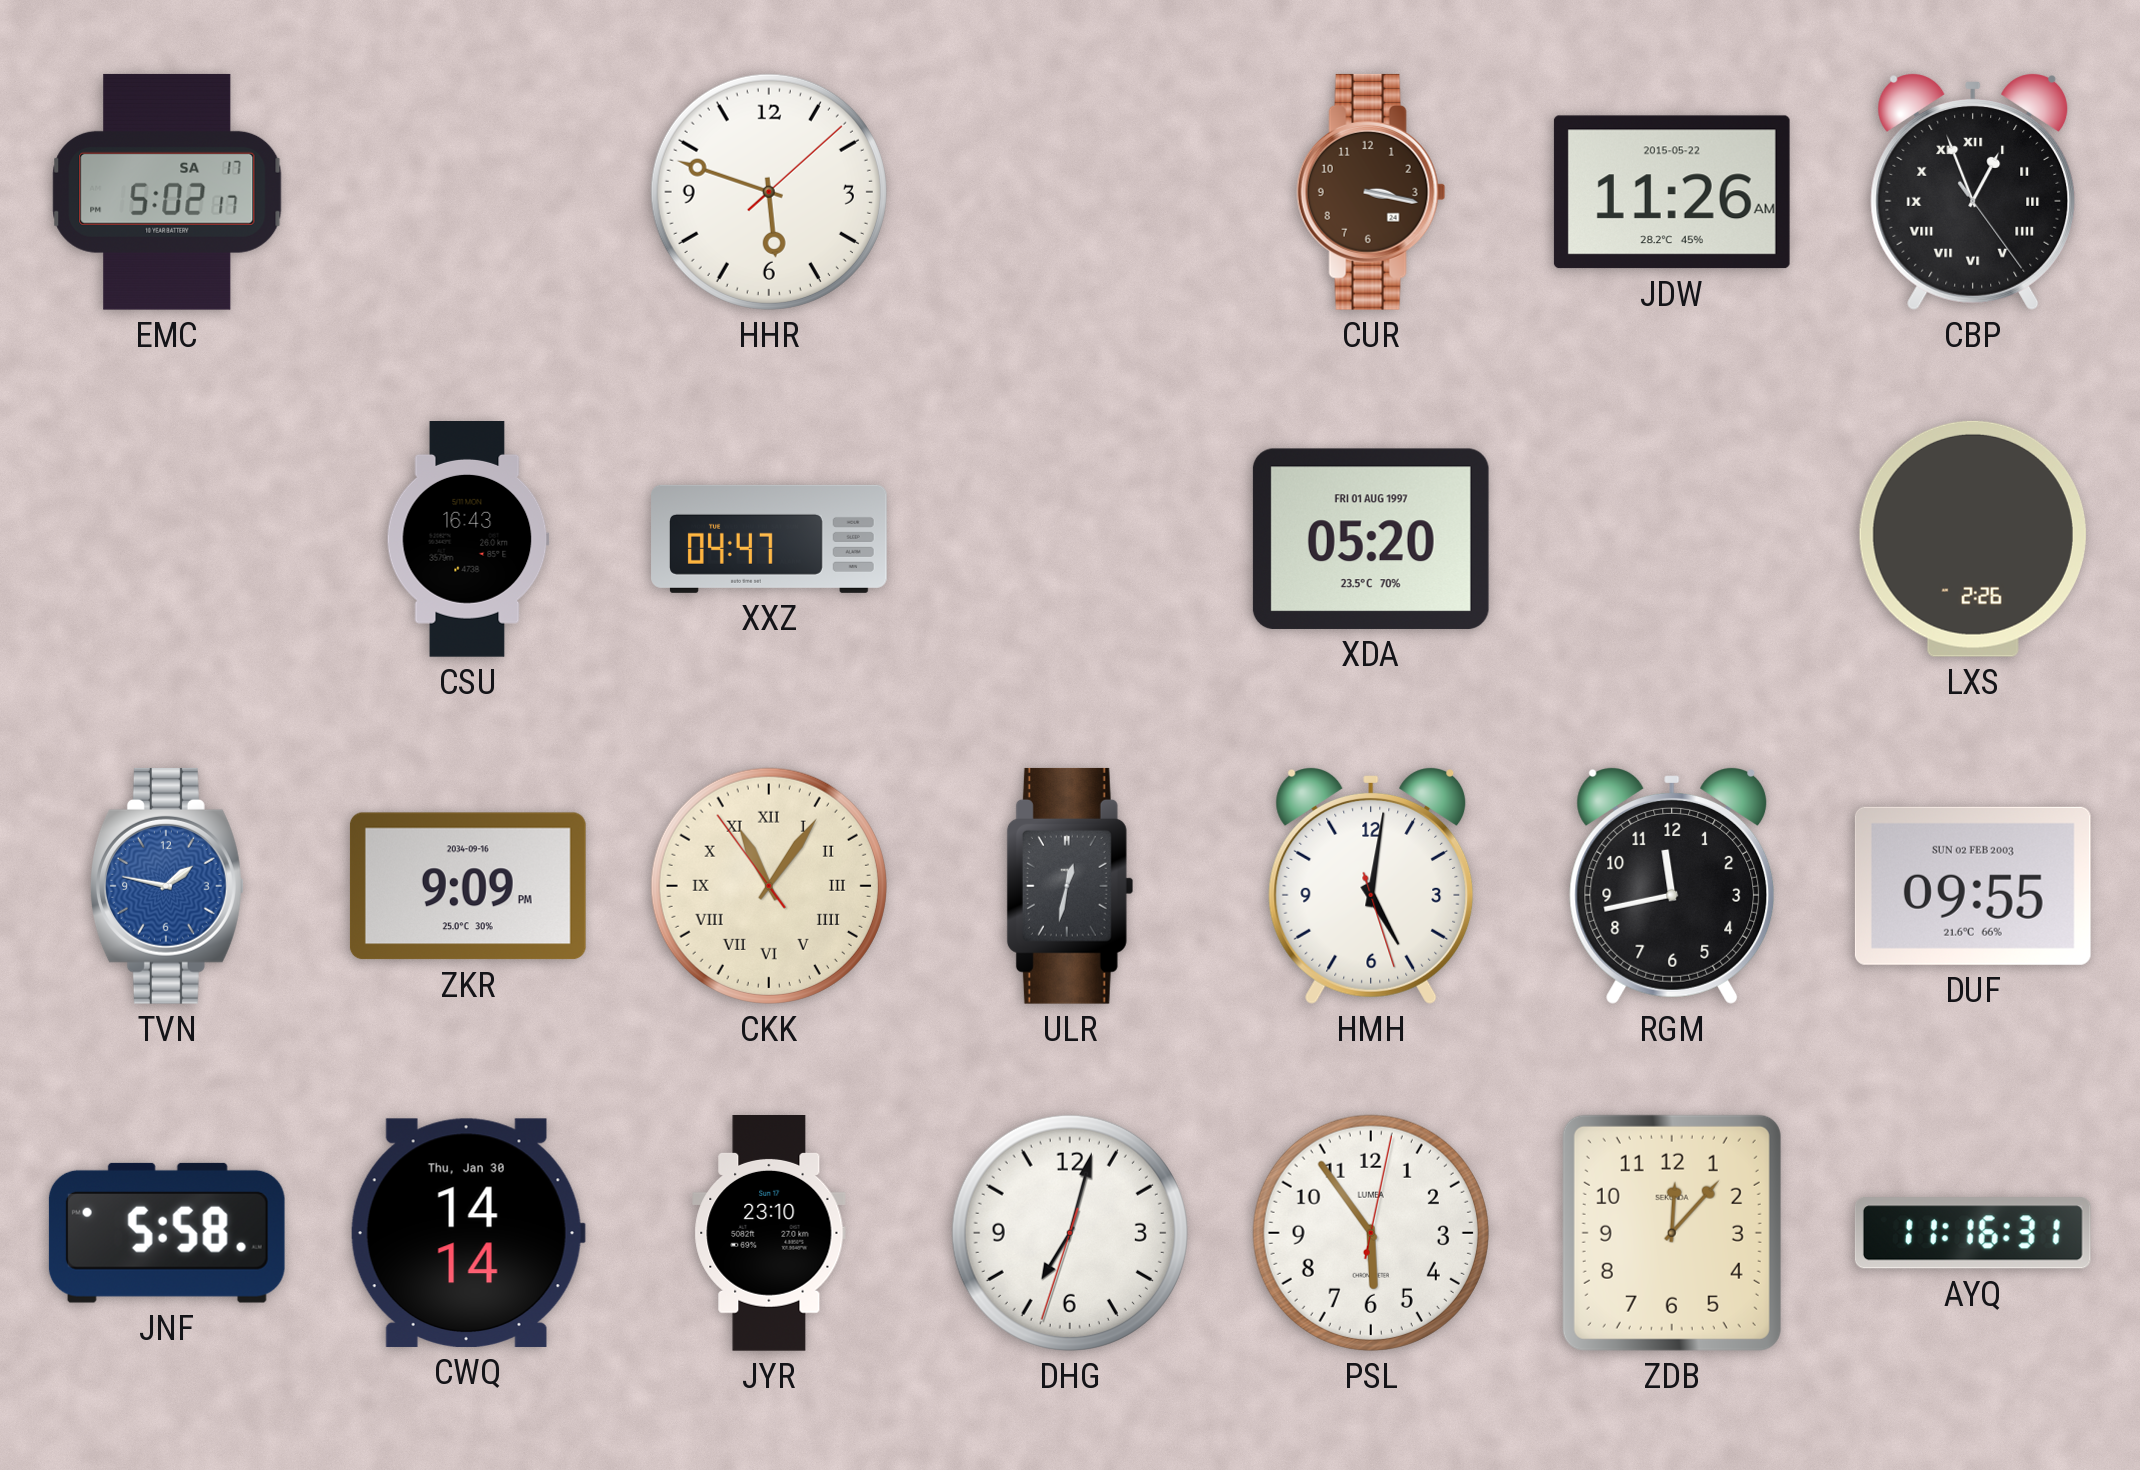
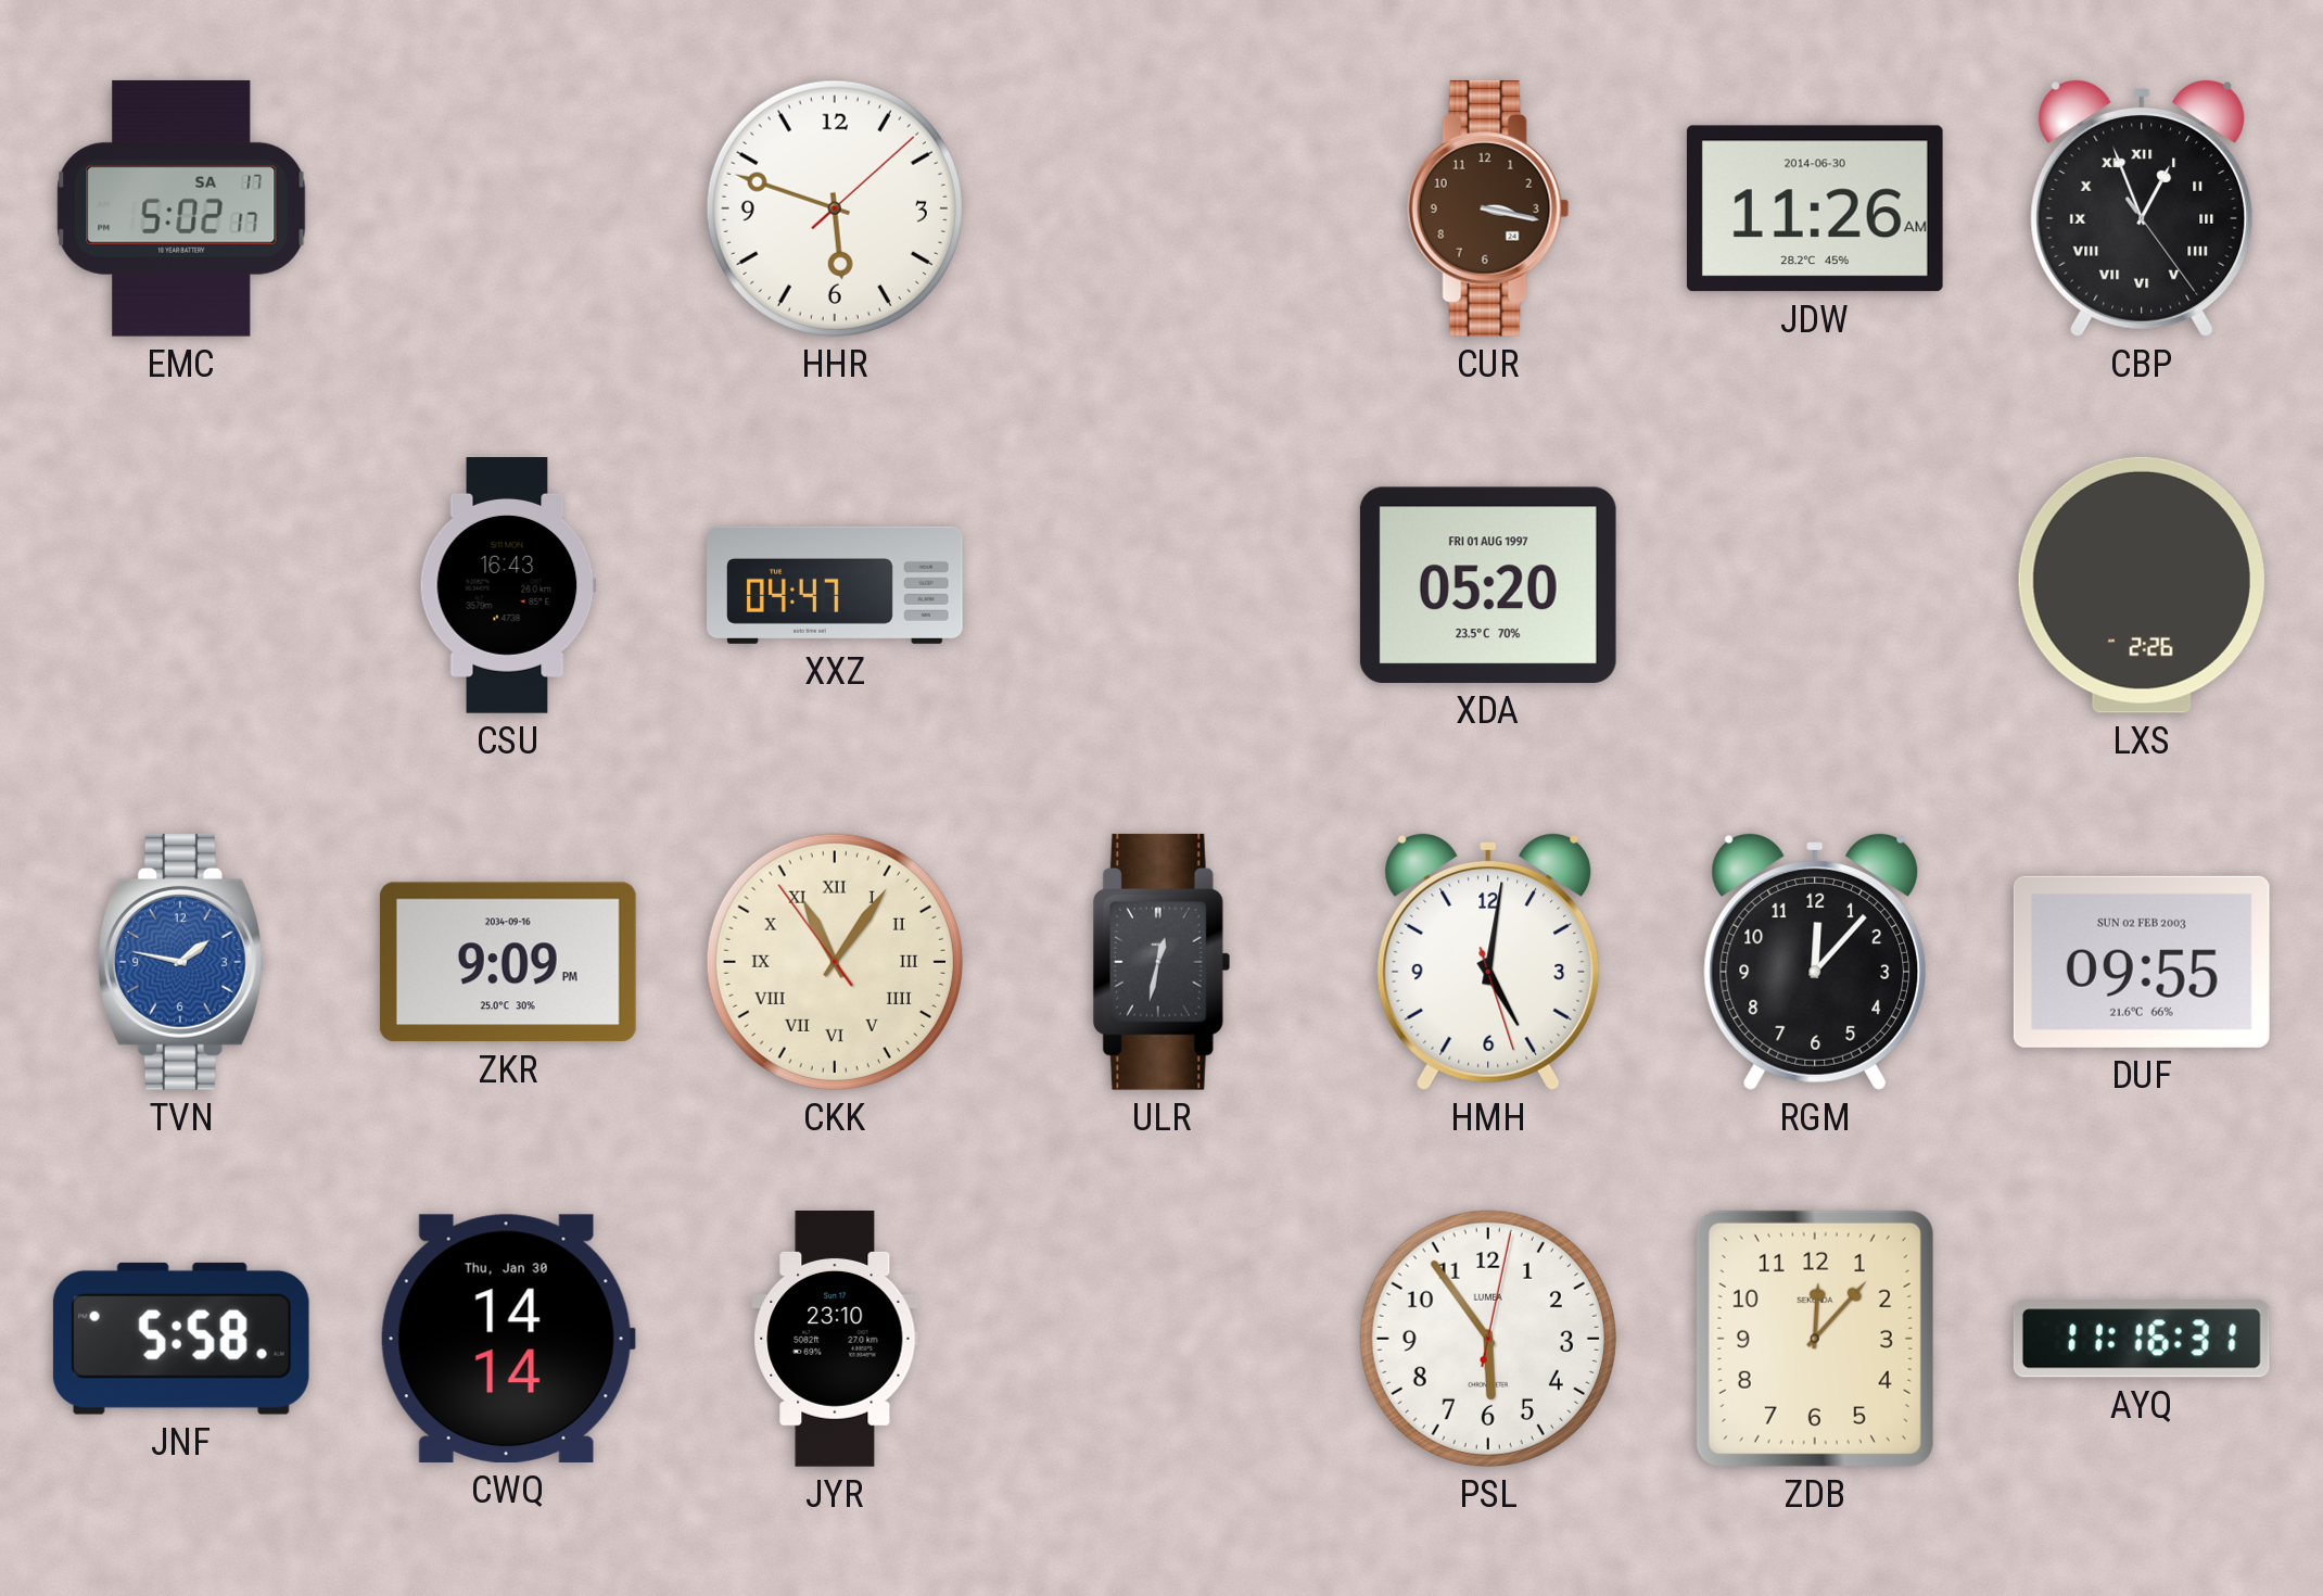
JDW date: 2015-05-22 -> 2014-06-30
RGM: 11:43 -> 12:07
DHG: 7:02 -> none
